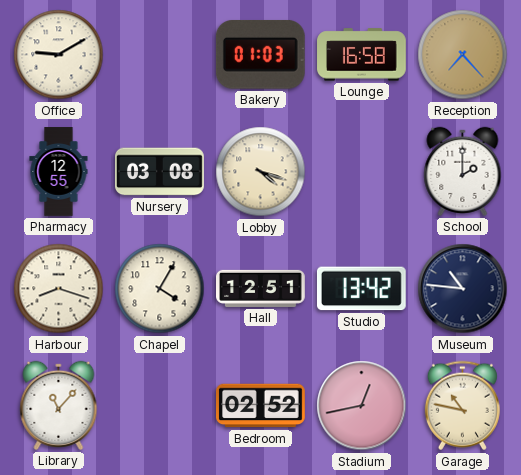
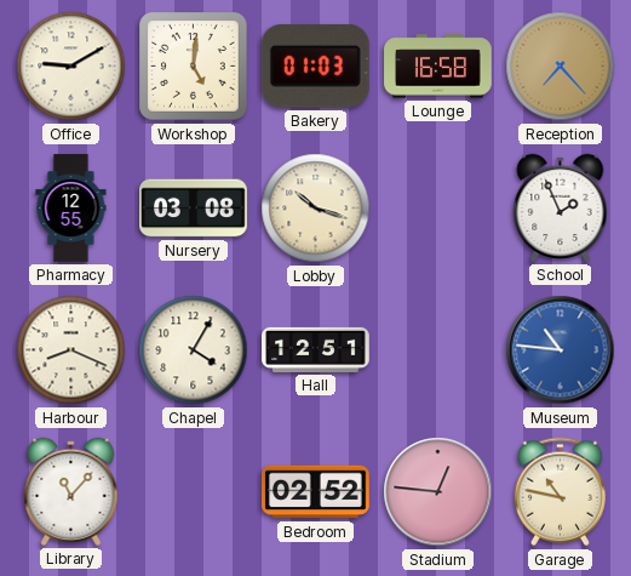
Workshop: none -> 5:01
Lobby: 4:18 -> 10:18
School: 2:00 -> 1:56
Harbour: 8:18 -> 8:19
Studio: 13:42 -> none
Museum dial: navy -> blue
Stadium: 12:43 -> 12:46
